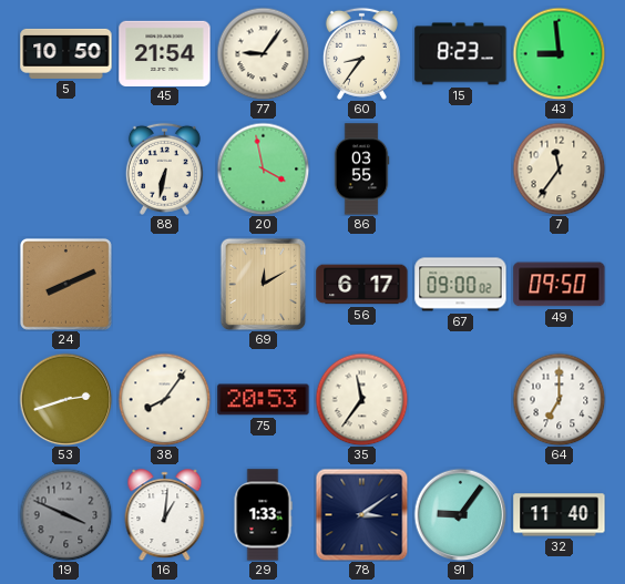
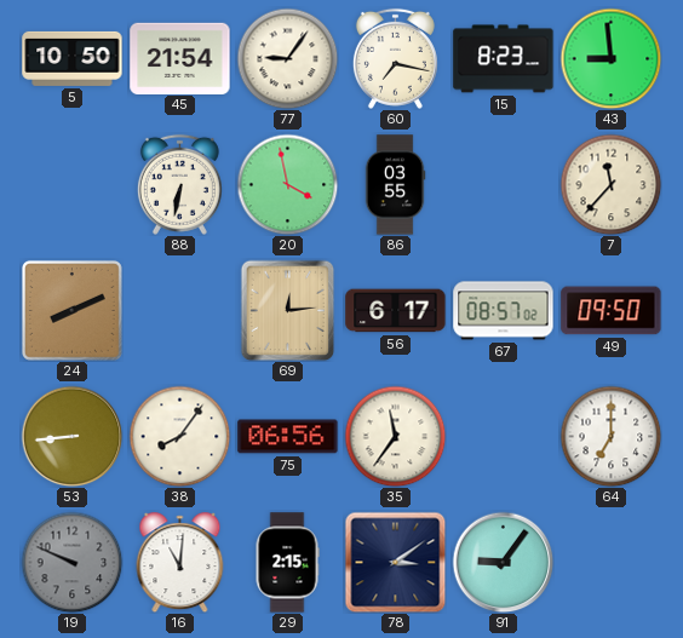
60: 8:36 -> 7:17
7: 11:36 -> 11:37
69: 12:10 -> 12:14
67: 09:00 -> 08:57
53: 2:42 -> 8:44
75: 20:53 -> 06:56
19: 3:49 -> 9:49
16: 1:01 -> 11:01
29: 1:33 -> 2:15
32: 11:40 -> none
